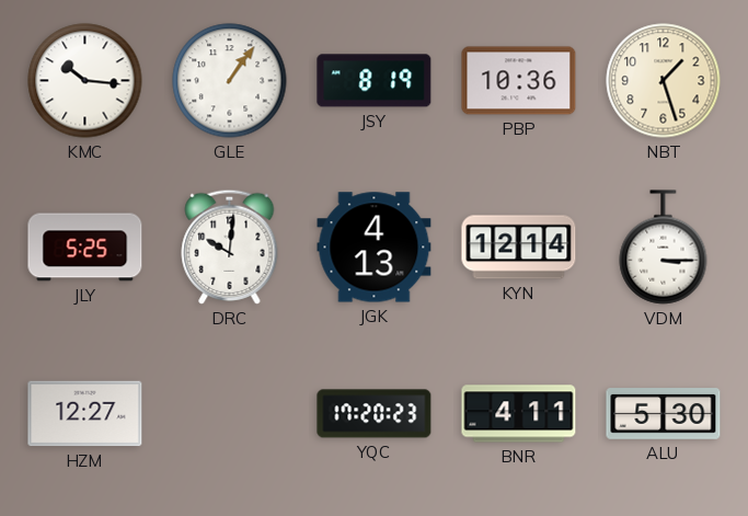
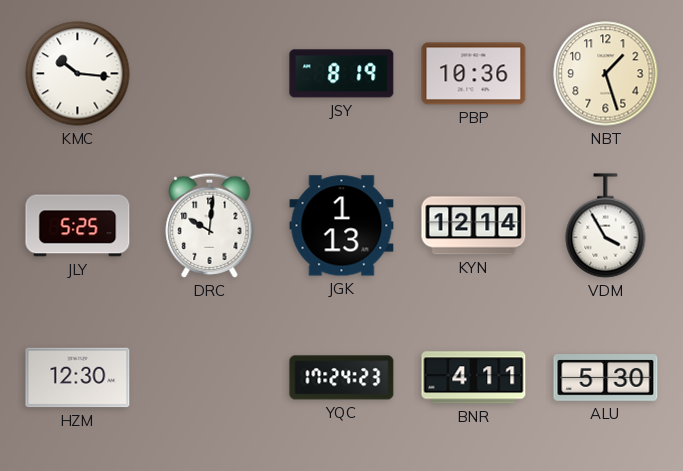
GLE: 1:06 -> none
JGK: 4:13 -> 1:13
VDM: 3:15 -> 3:55
HZM: 12:27 -> 12:30
YQC: 17:20 -> 17:24
